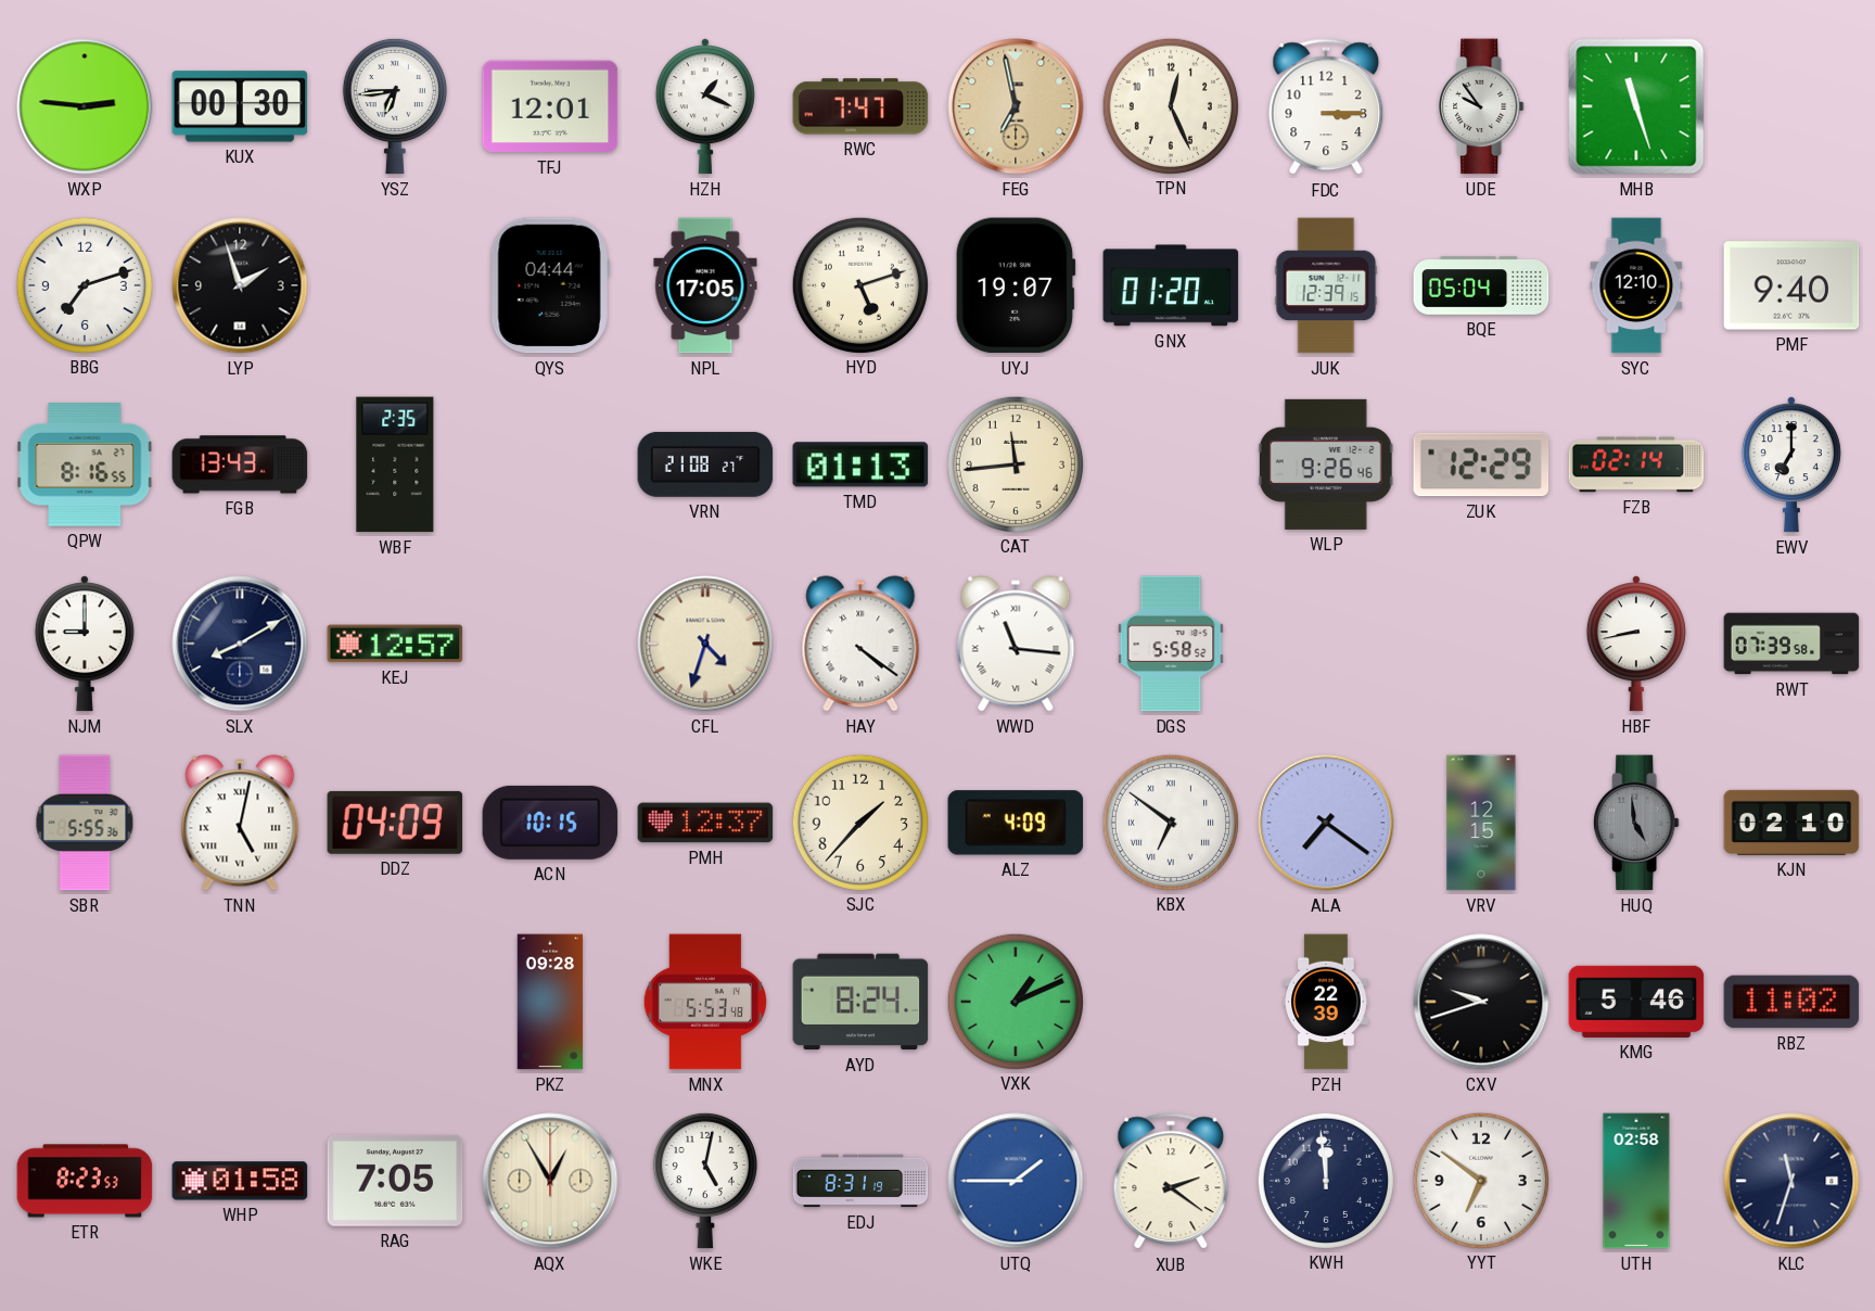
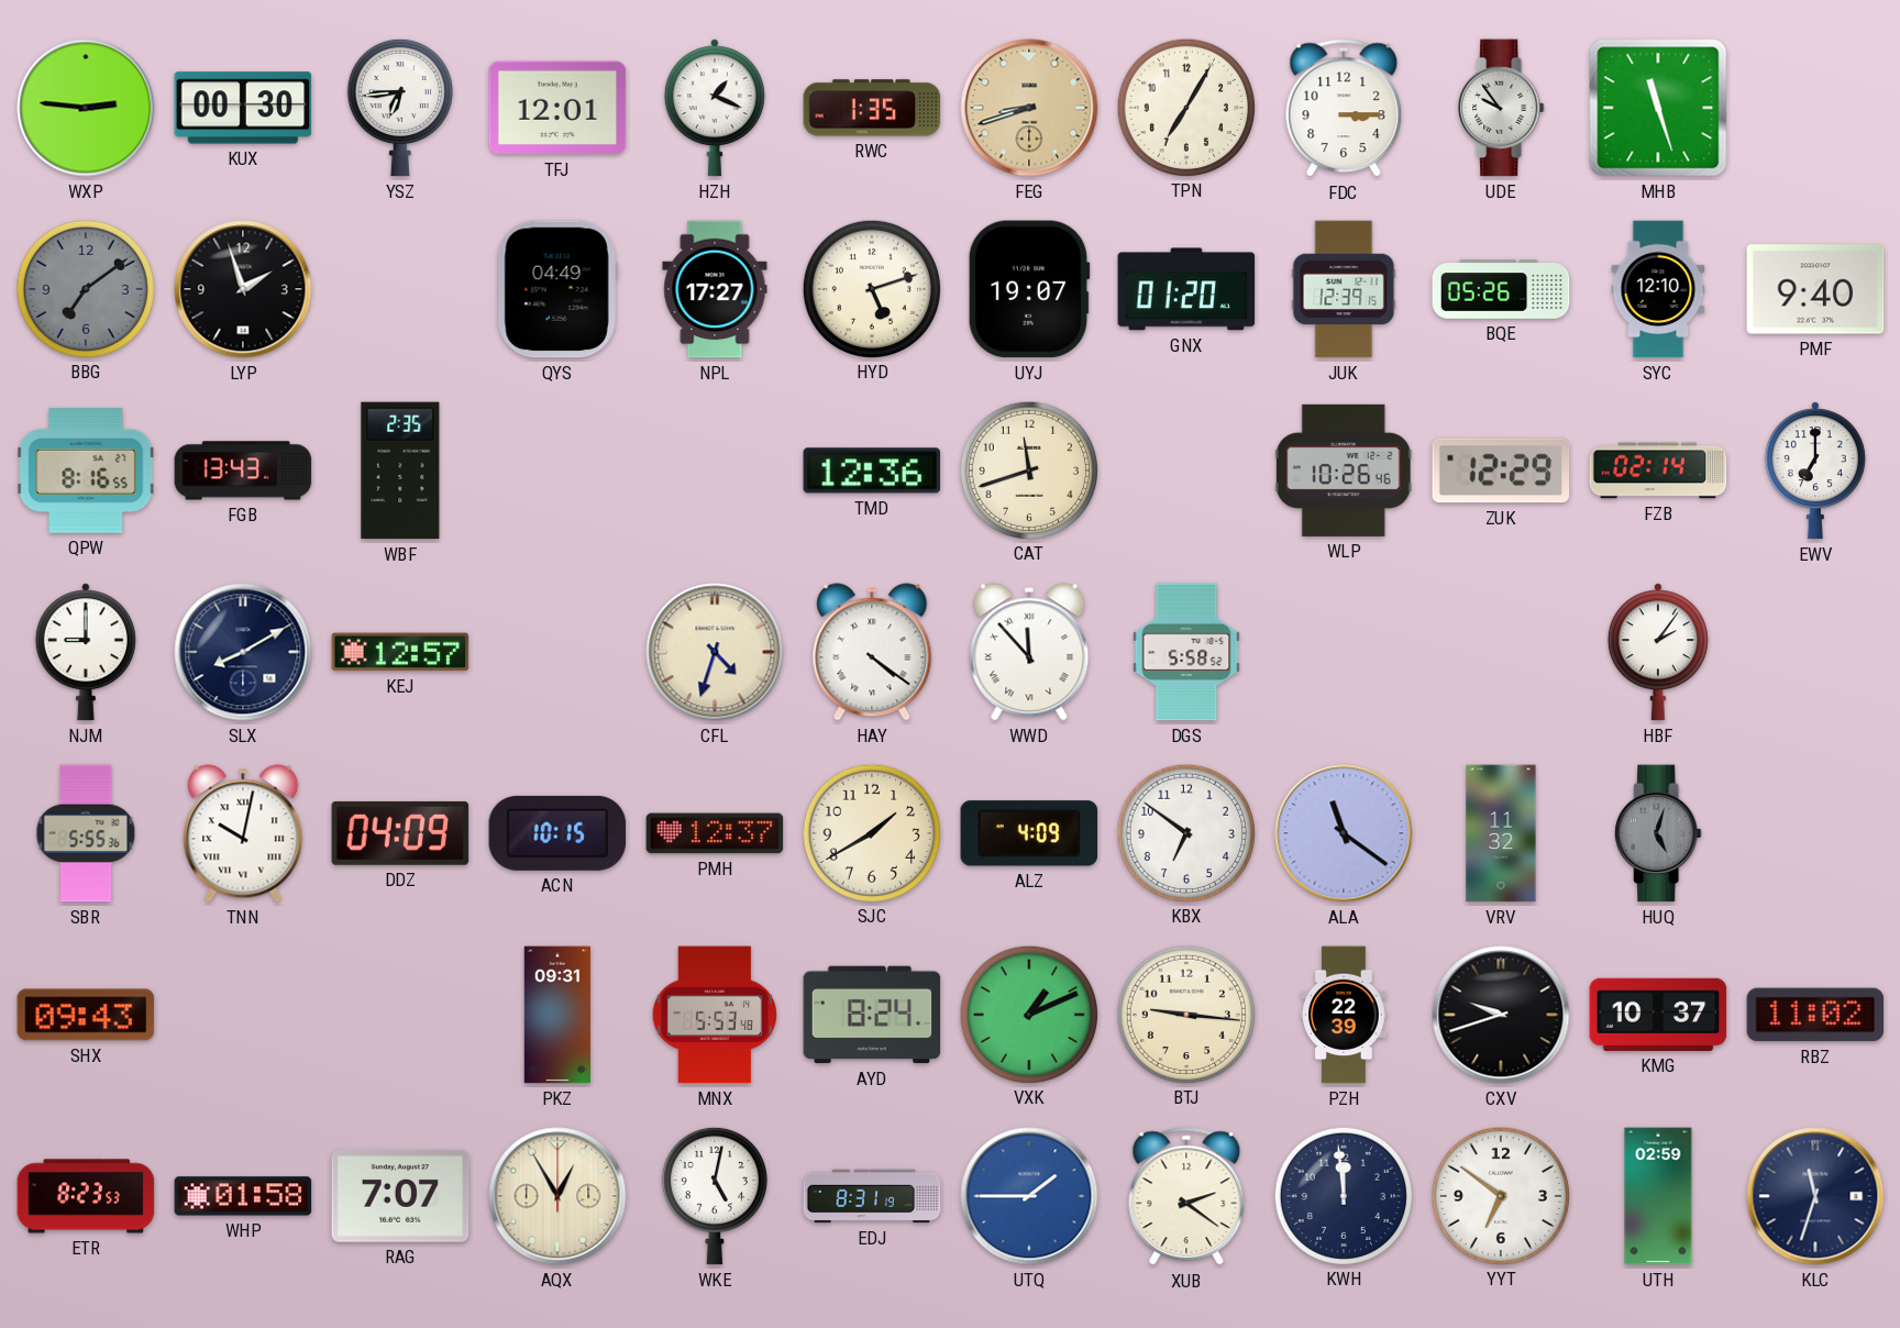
RWC: 7:47 -> 1:35
FEG: 6:58 -> 8:42
TPN: 12:26 -> 7:05
BBG: 7:12 -> 7:09
BBG dial: white -> grey
QYS: 04:44 -> 04:49
NPL: 17:05 -> 17:27
BQE: 05:04 -> 05:26
VRN: 21:08 -> none
TMD: 01:13 -> 12:36
CAT: 11:44 -> 11:42
WLP: 9:26 -> 10:26
WWD: 11:16 -> 11:53
HBF: 8:43 -> 2:06
RWT: 07:39 -> none
TNN: 5:02 -> 10:02
SJC: 1:37 -> 1:40
KBX numerals: Roman -> Arabic
ALA: 7:21 -> 11:21
VRV: 12:15 -> 11:32
HUQ: 4:59 -> 5:03
KJN: 02:10 -> none
SHX: none -> 09:43
PKZ: 09:28 -> 09:31
BTJ: none -> 9:16
KMG: 5:46 -> 10:37
RAG: 7:05 -> 7:07
UTH: 02:58 -> 02:59
